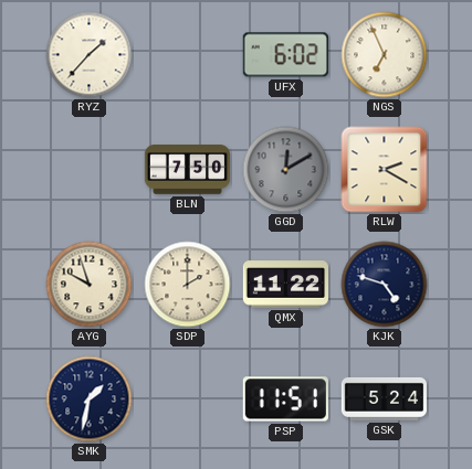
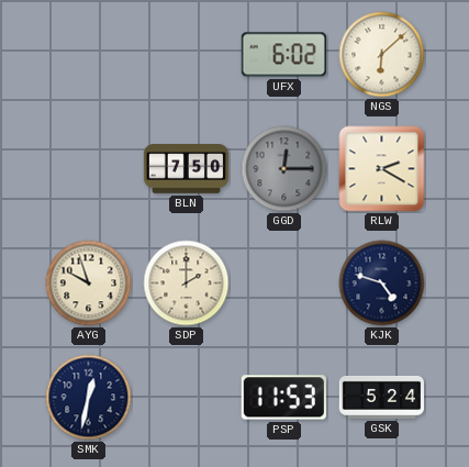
RYZ: 1:37 -> none
NGS: 6:56 -> 6:08
GGD: 12:10 -> 12:15
QMX: 11:22 -> none
SMK: 1:32 -> 12:32
PSP: 11:51 -> 11:53
